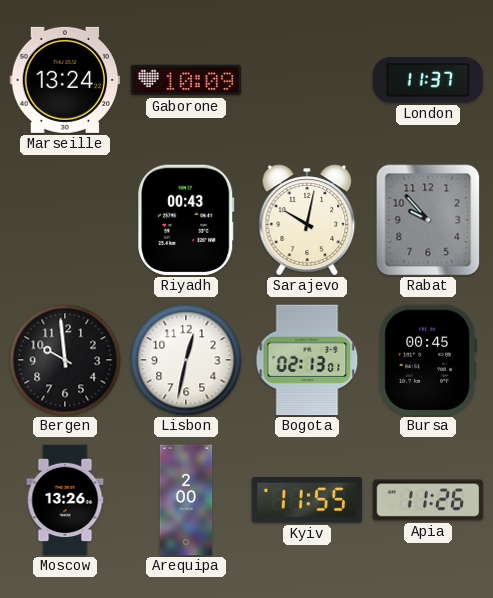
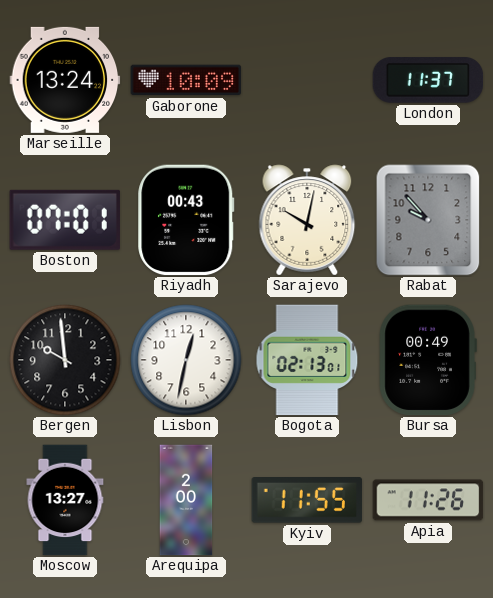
Boston: none -> 07:01
Bursa: 00:45 -> 00:49
Moscow: 13:26 -> 13:27
